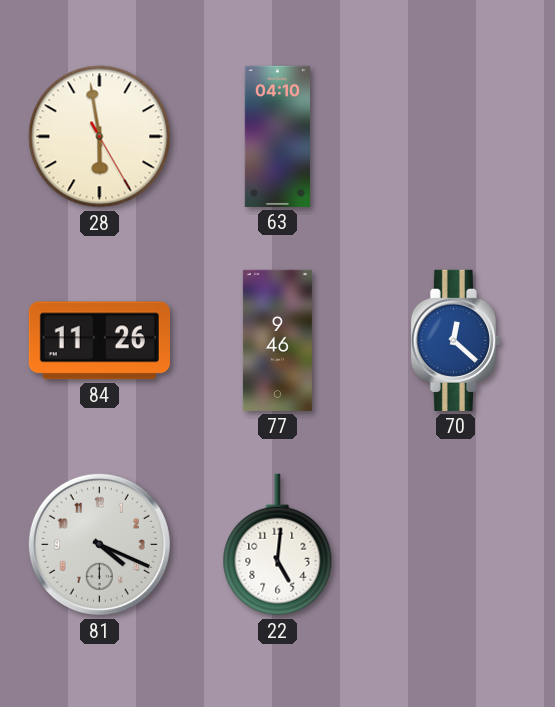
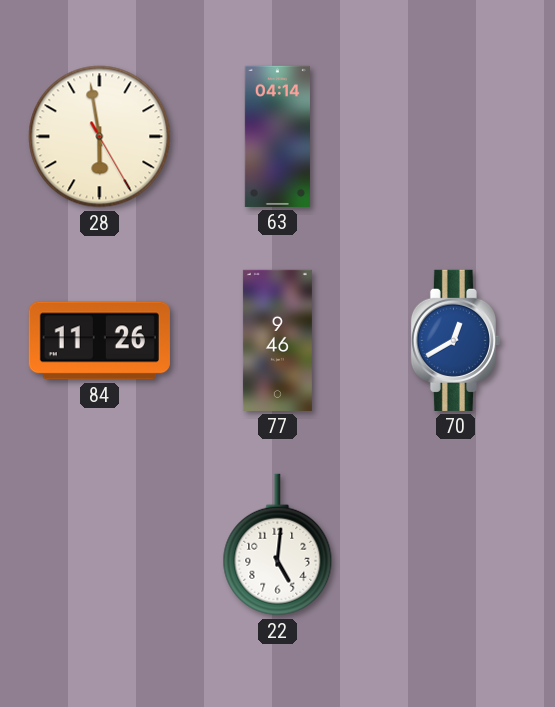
63: 04:10 -> 04:14
70: 12:22 -> 12:40
81: 4:19 -> none
